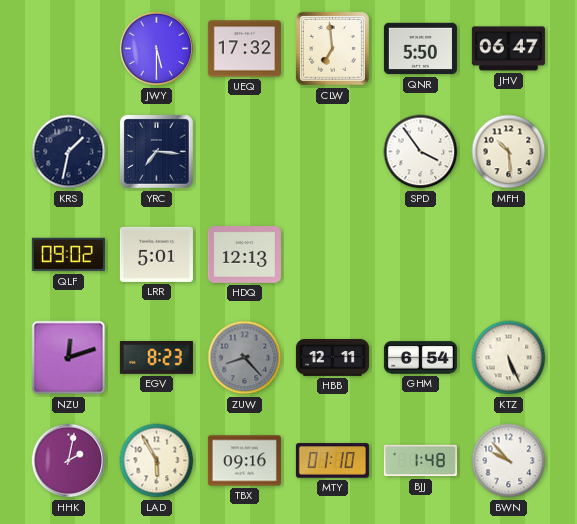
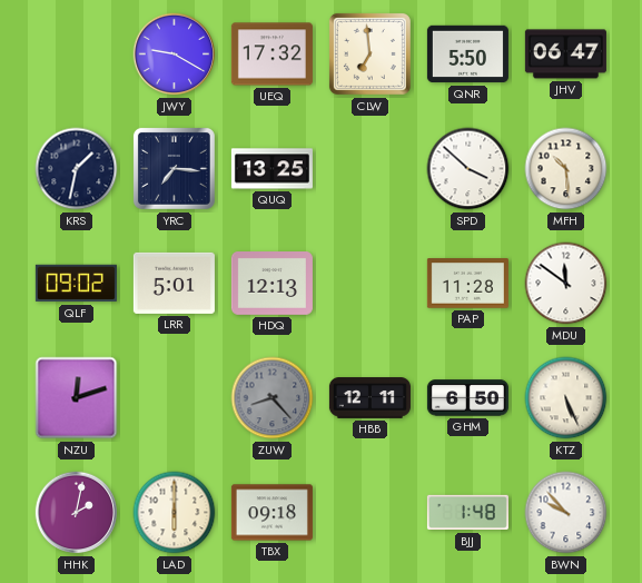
JWY: 5:30 -> 9:20
QUQ: none -> 13:25
SPD: 3:54 -> 3:52
PAP: none -> 11:28
MDU: none -> 11:51
EGV: 8:23 -> none
GHM: 6:54 -> 6:50
LAD: 5:55 -> 6:00
TBX: 09:16 -> 09:18
MTY: 01:10 -> none
